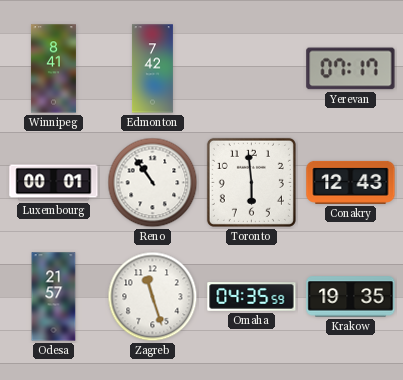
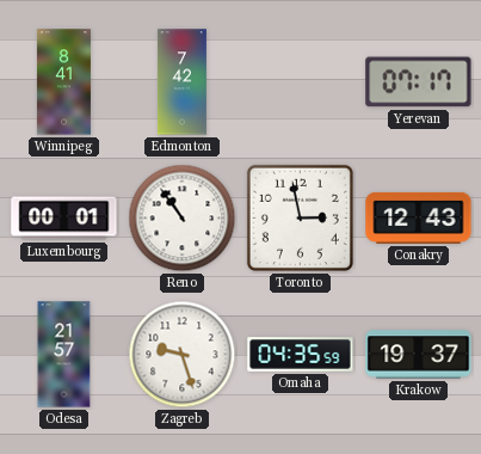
Toronto: 5:59 -> 2:58
Zagreb: 11:27 -> 9:27
Krakow: 19:35 -> 19:37
